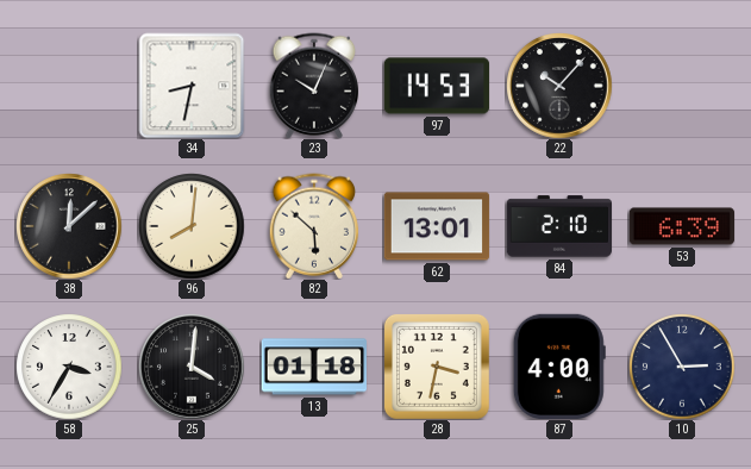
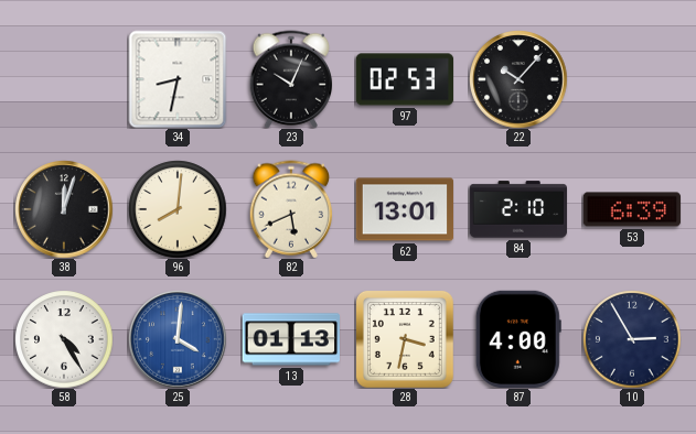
97: 14:53 -> 02:53
38: 12:08 -> 12:03
82: 5:52 -> 5:41
58: 3:35 -> 4:25
25 dial: black -> blue
13: 01:18 -> 01:13
